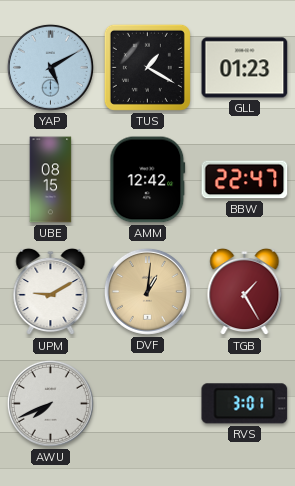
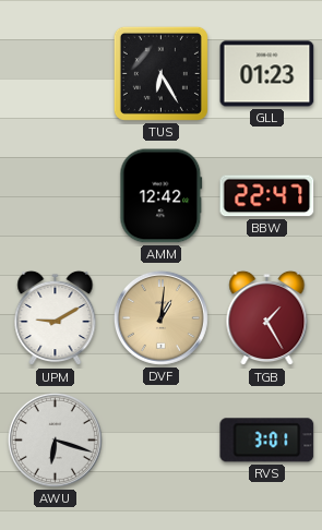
YAP: 5:10 -> none
TUS: 1:20 -> 6:25
UBE: 08:15 -> none
AWU: 7:41 -> 6:18
